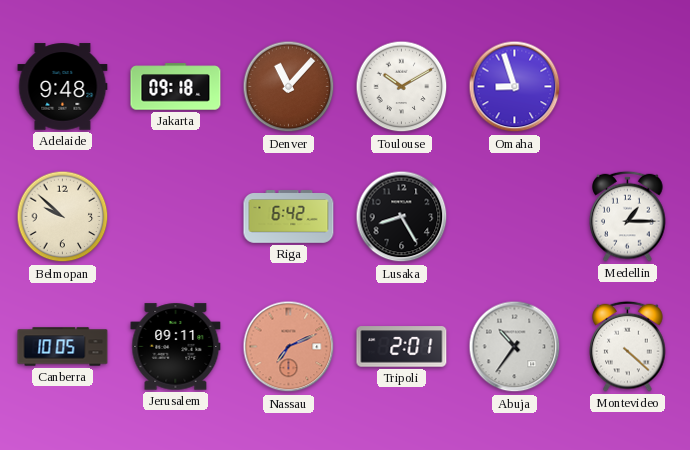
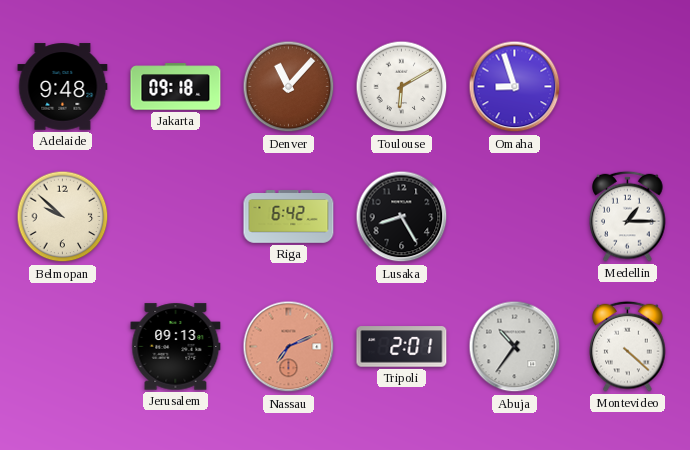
Toulouse: 10:10 -> 6:10
Canberra: 10:05 -> none
Jerusalem: 09:11 -> 09:13
